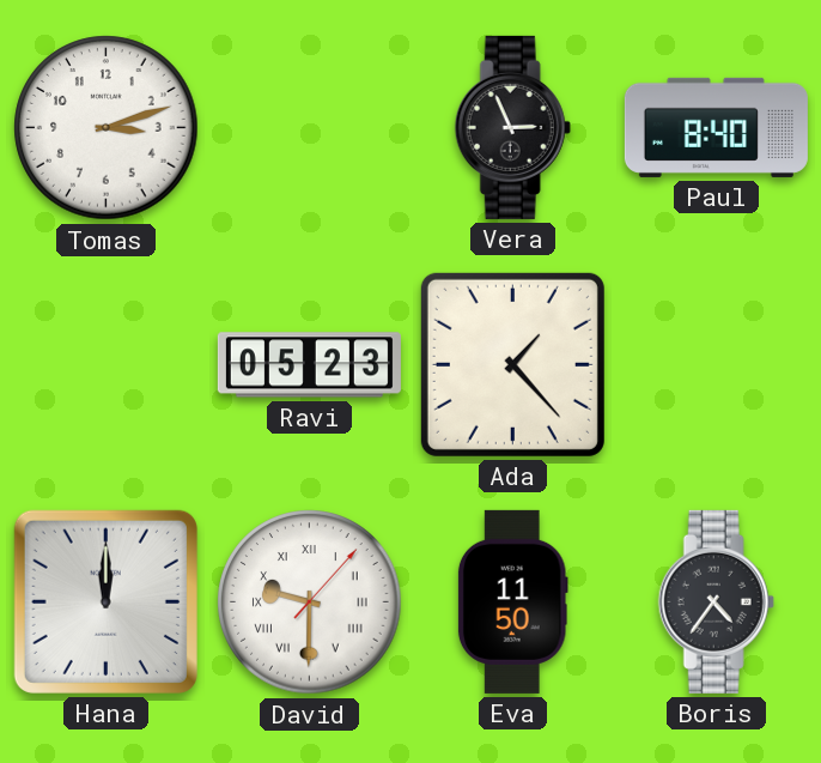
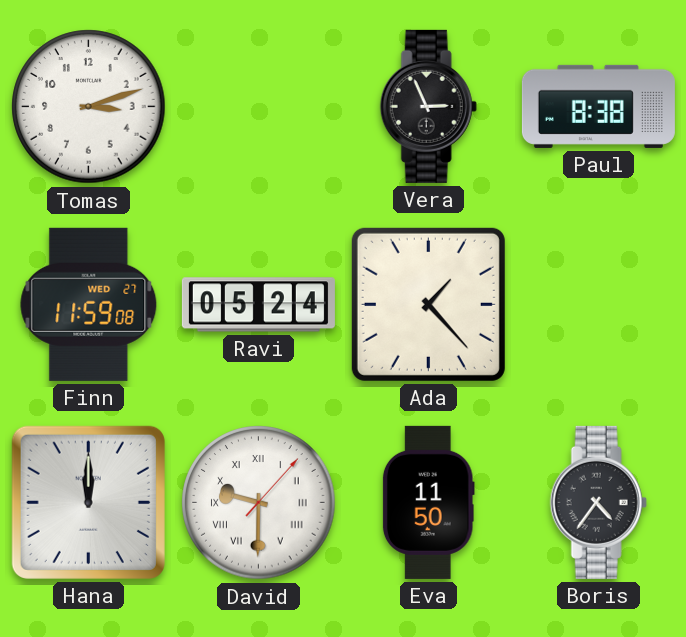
Paul: 8:40 -> 8:38
Finn: none -> 11:59
Ravi: 05:23 -> 05:24
